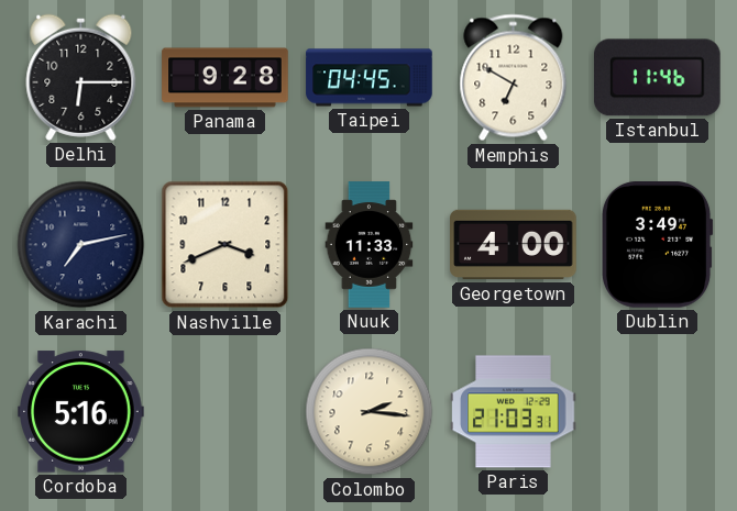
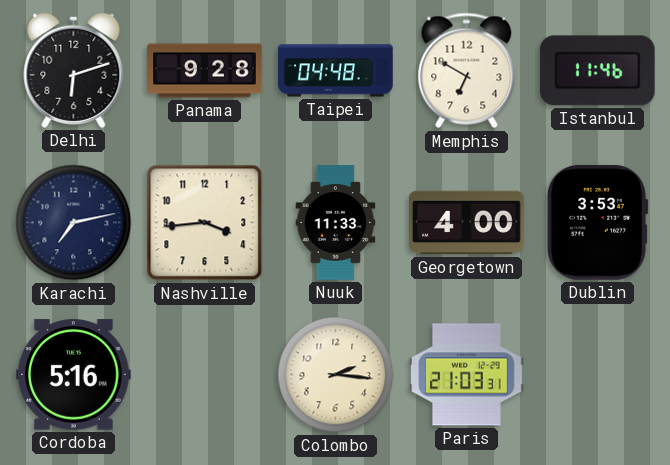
Delhi: 6:15 -> 6:12
Taipei: 04:45 -> 04:48
Nashville: 3:41 -> 3:44
Dublin: 3:49 -> 3:53
